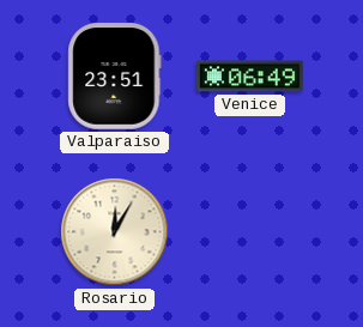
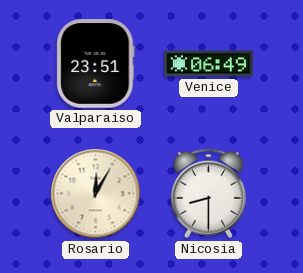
Nicosia: none -> 8:30
